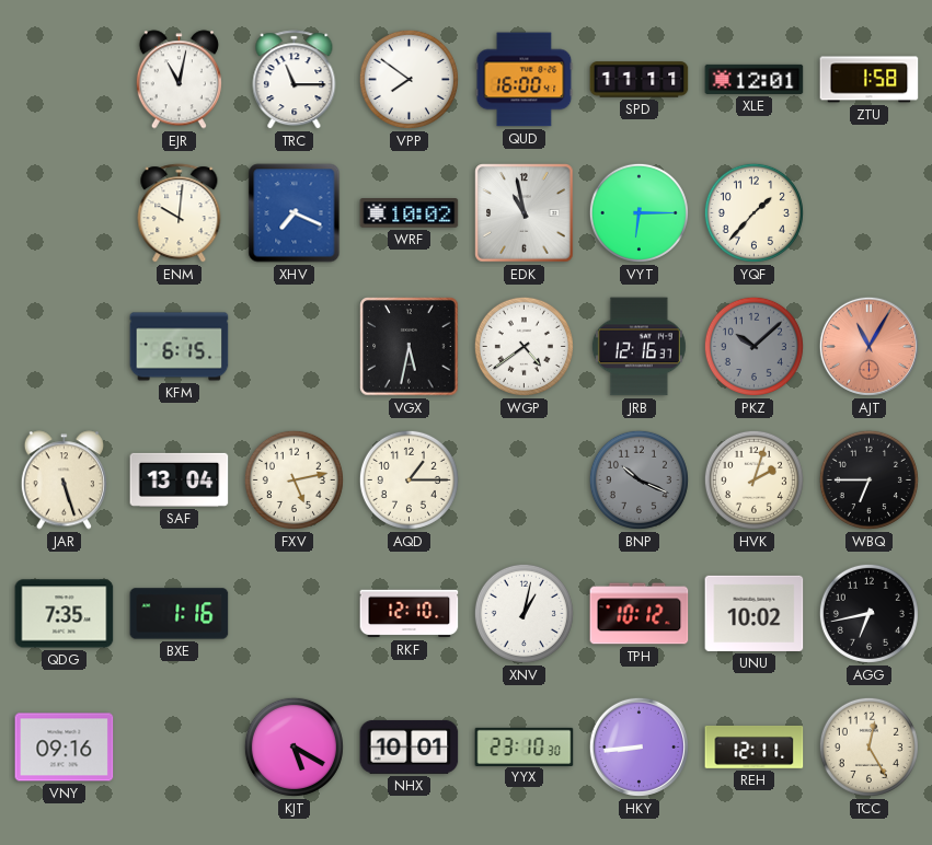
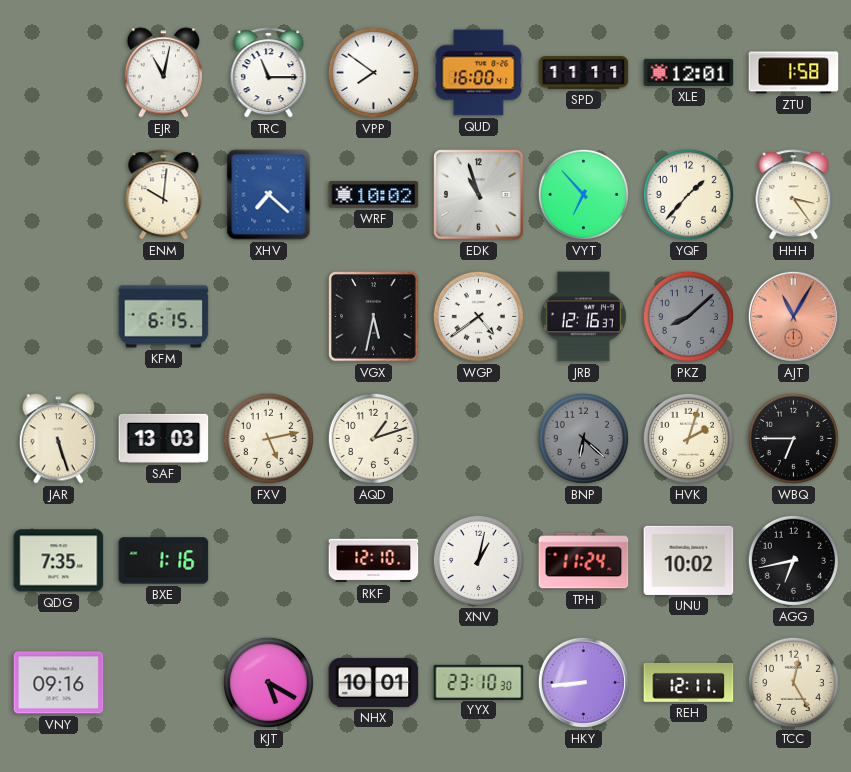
XHV: 7:19 -> 7:22
EDK: 10:58 -> 10:57
VYT: 6:15 -> 6:53
HHH: none -> 3:24
PKZ: 10:08 -> 8:08
SAF: 13:04 -> 13:03
AQD: 1:15 -> 1:12
BNP: 10:19 -> 6:22
TPH: 10:12 -> 11:24
